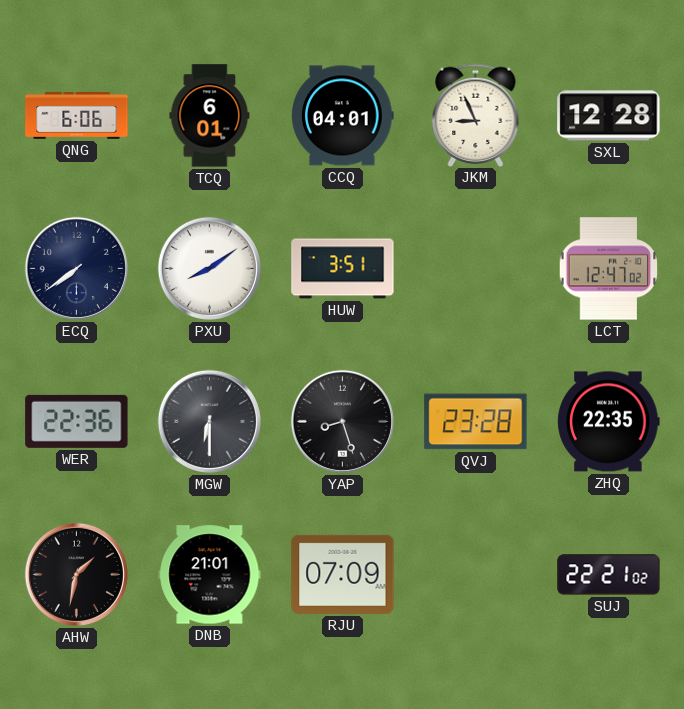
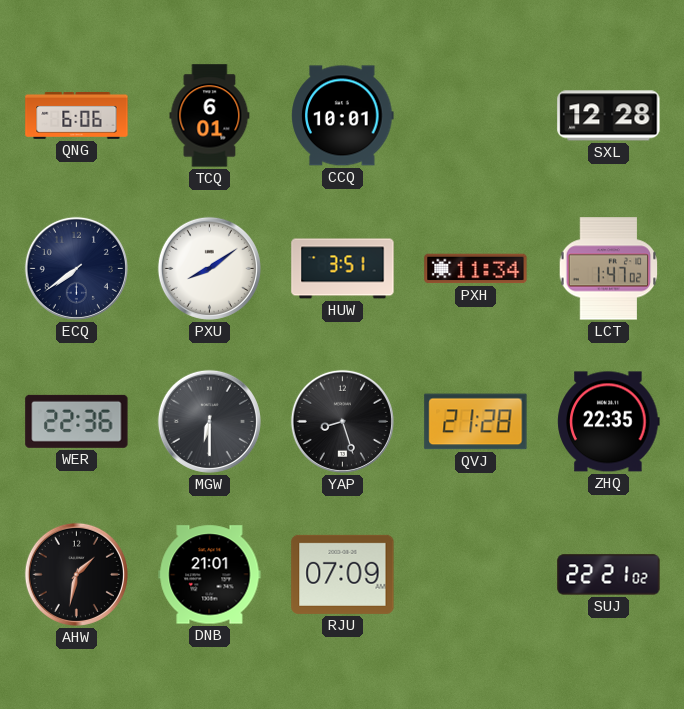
CCQ: 04:01 -> 10:01
JKM: 8:56 -> none
PXH: none -> 11:34
LCT: 12:47 -> 1:47
QVJ: 23:28 -> 21:28
